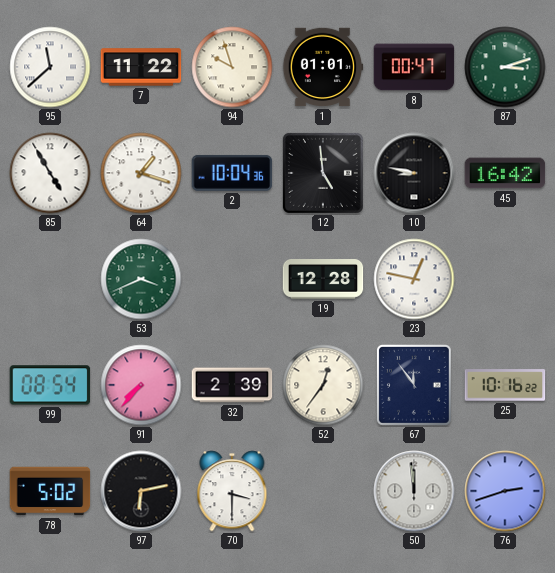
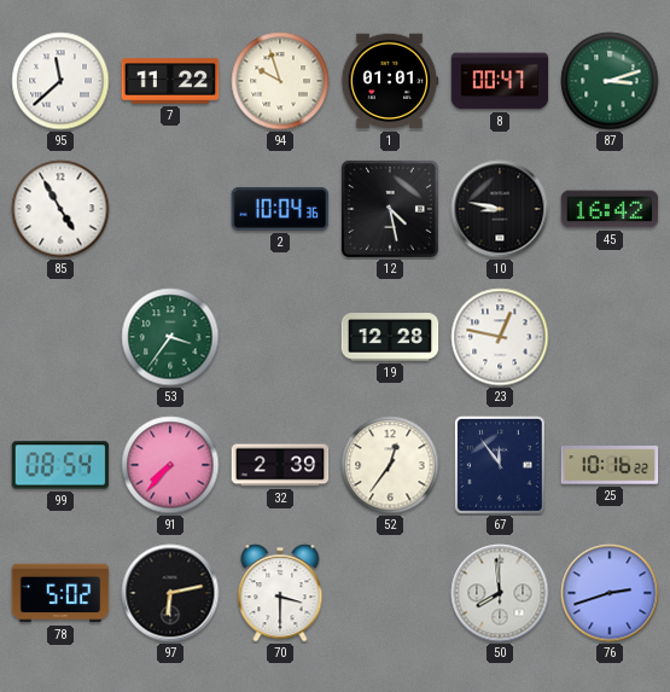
64: 1:18 -> none
12: 4:59 -> 4:28
53: 3:41 -> 3:36
50: 11:59 -> 7:59
